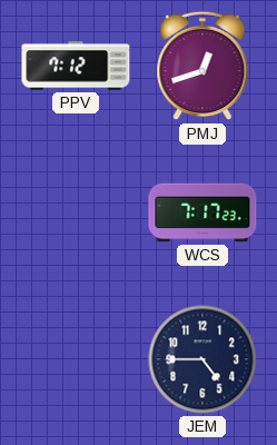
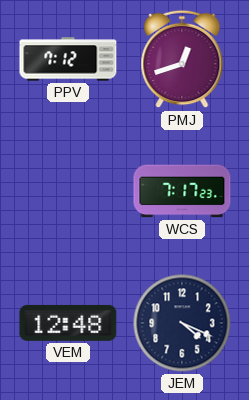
VEM: none -> 12:48
JEM: 4:45 -> 4:19
